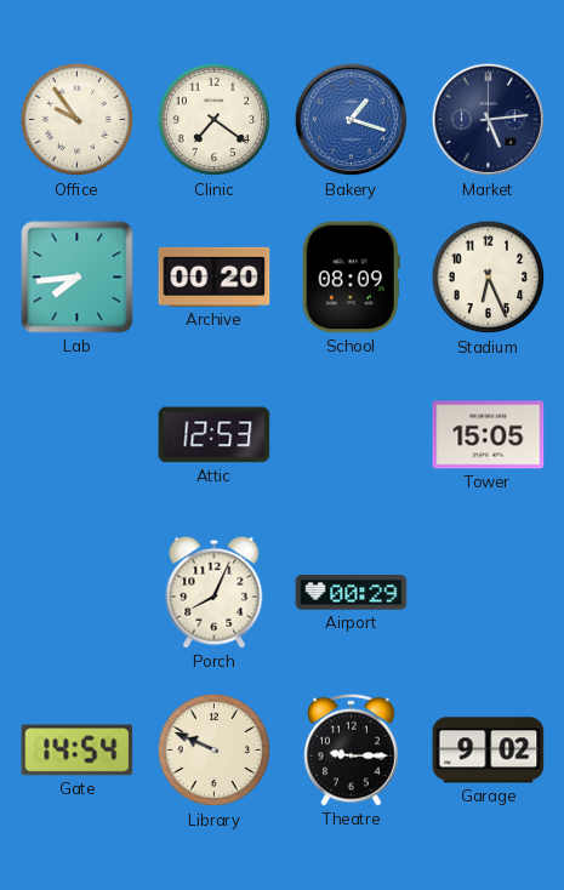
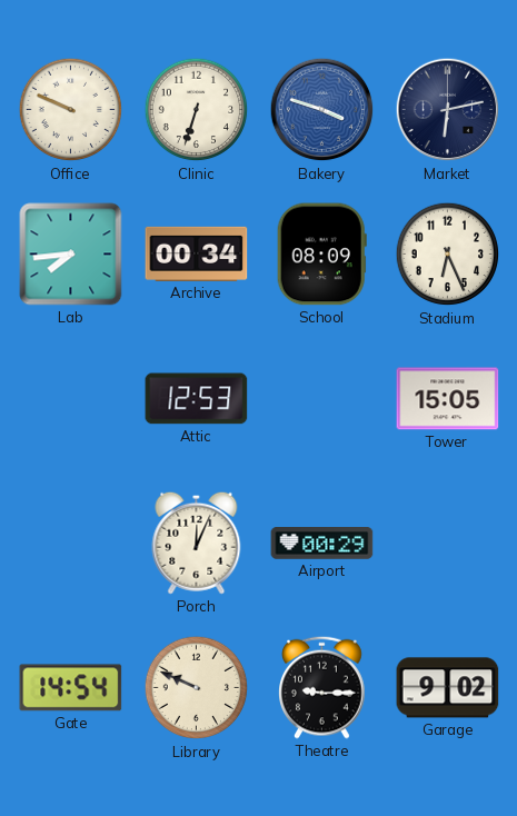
Office: 9:54 -> 9:49
Clinic: 7:21 -> 6:33
Bakery: 1:18 -> 3:48
Market: 5:14 -> 6:13
Archive: 00:20 -> 00:34
Porch: 8:04 -> 12:04
